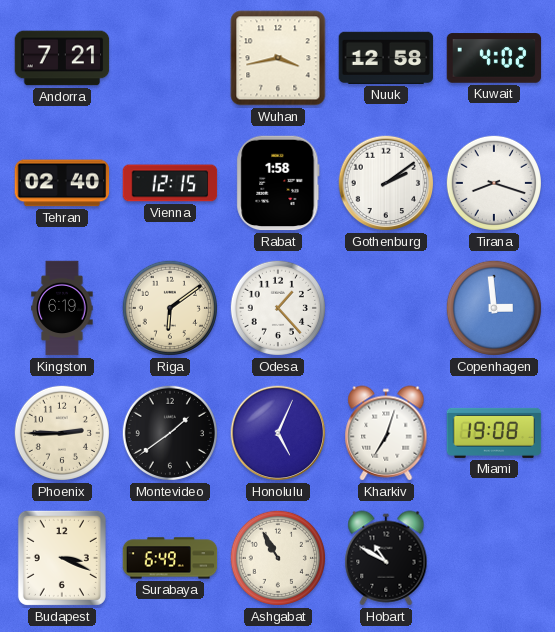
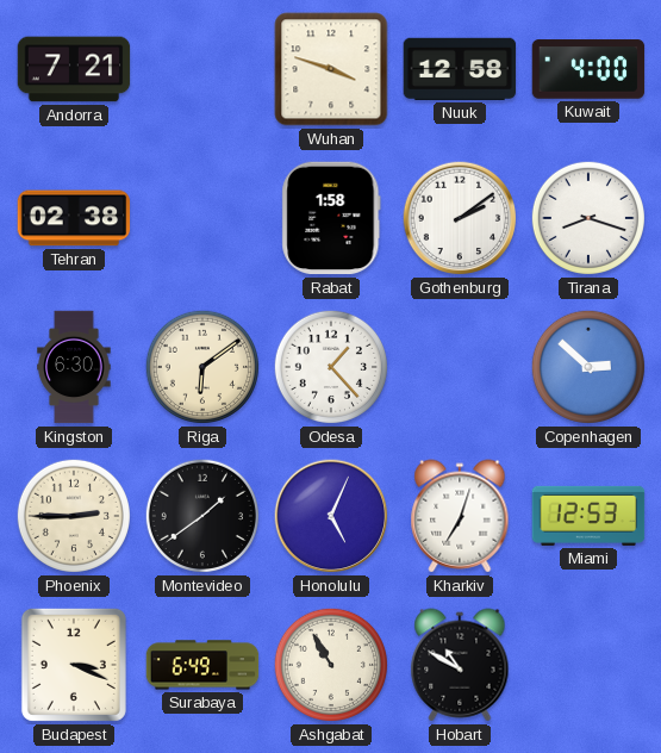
Wuhan: 3:43 -> 3:48
Kuwait: 4:02 -> 4:00
Tehran: 02:40 -> 02:38
Vienna: 12:15 -> none
Kingston: 6:19 -> 6:30
Copenhagen: 2:59 -> 2:52
Miami: 19:08 -> 12:53
